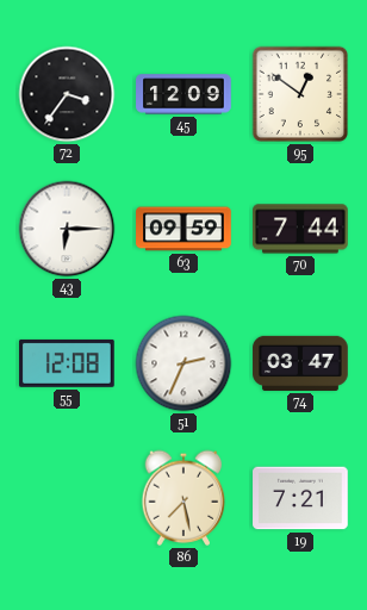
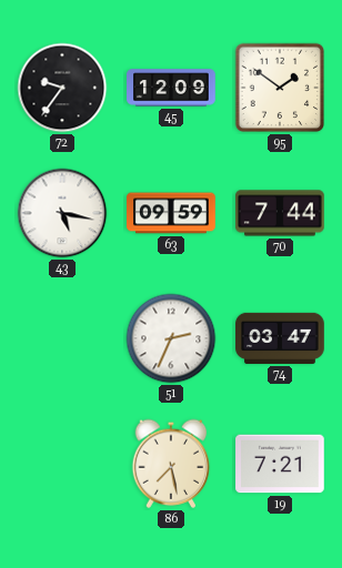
72: 3:36 -> 9:36
95: 12:51 -> 1:51
43: 6:15 -> 5:17
55: 12:08 -> none
